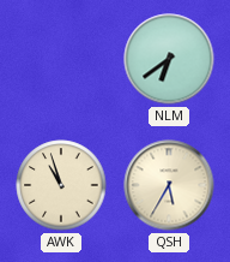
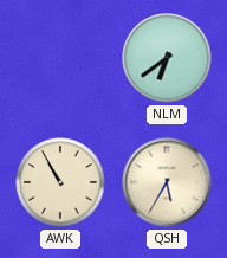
AWK: 10:57 -> 10:55
